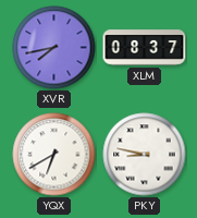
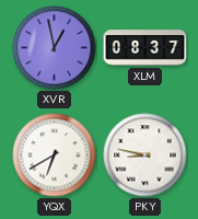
XVR: 7:43 -> 12:58
